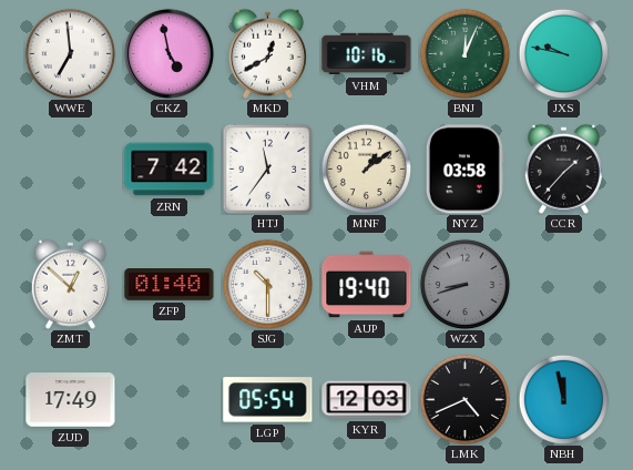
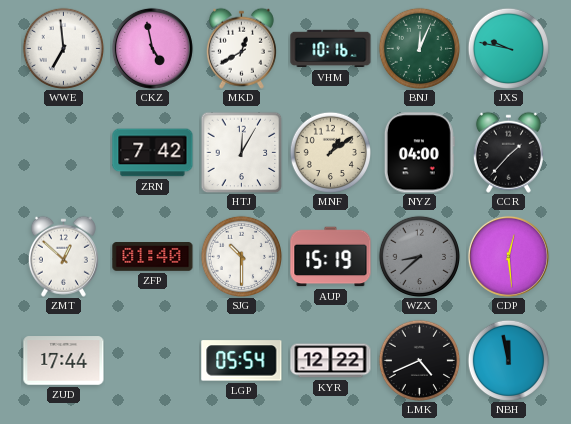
HTJ: 11:36 -> 12:05
NYZ: 03:58 -> 04:00
AUP: 19:40 -> 15:19
WZX: 8:42 -> 8:38
CDP: none -> 12:29
ZUD: 17:49 -> 17:44
KYR: 12:03 -> 12:22
